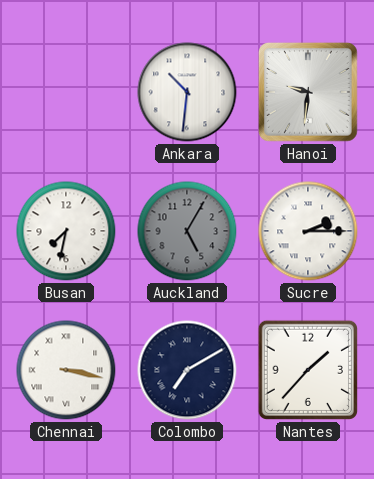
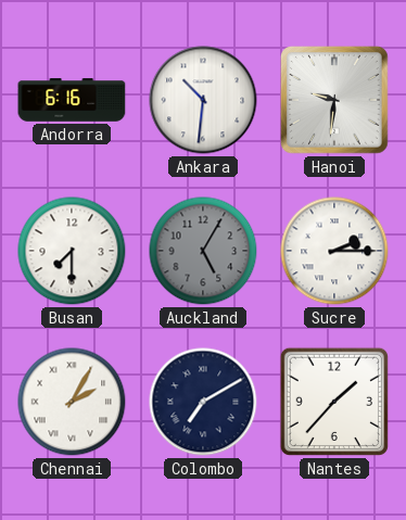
Andorra: none -> 6:16
Busan: 7:32 -> 7:30
Chennai: 3:17 -> 2:05
